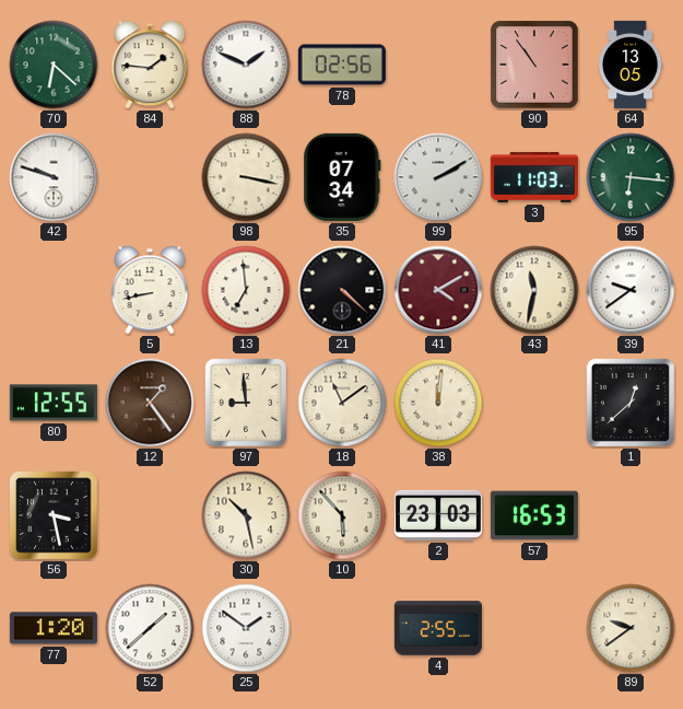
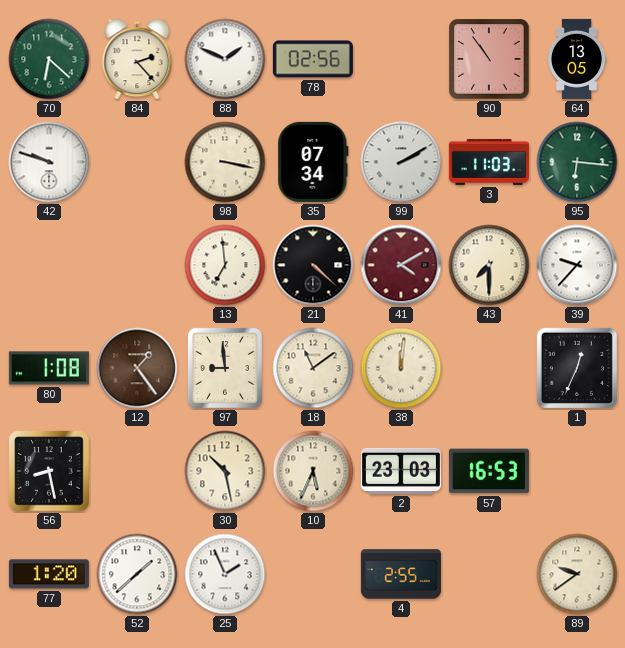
84: 1:46 -> 2:23
5: 8:43 -> none
43: 11:32 -> 7:30
39: 9:39 -> 9:37
80: 12:55 -> 1:08
1: 12:38 -> 12:34
56: 3:28 -> 8:28
10: 5:53 -> 5:34
25: 1:51 -> 1:56
